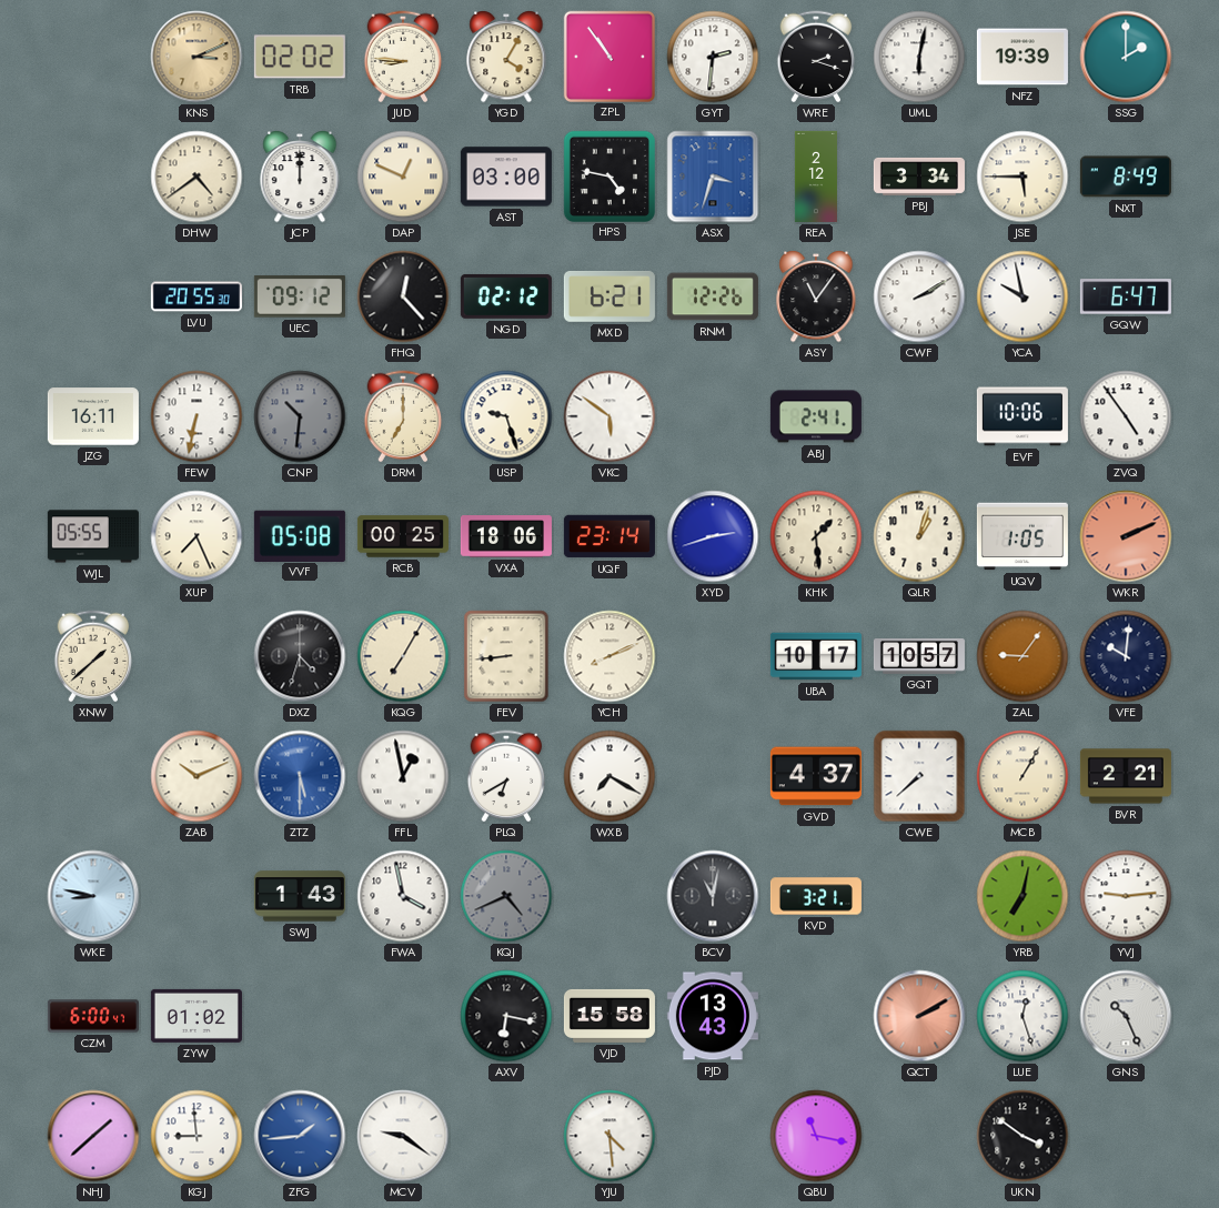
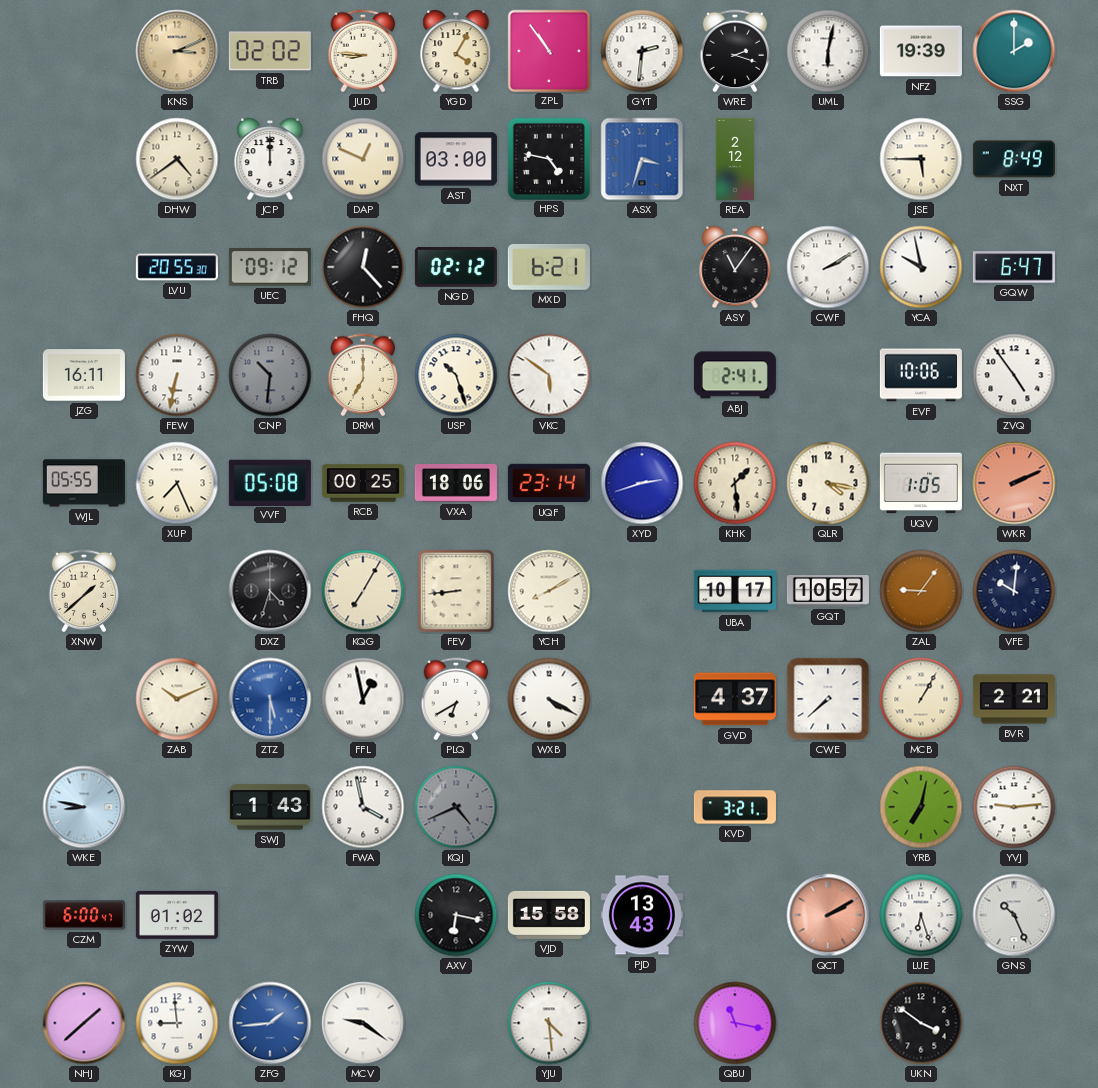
PBJ: 3:34 -> none
RNM: 12:26 -> none
USP: 9:27 -> 10:27
QLR: 1:03 -> 4:17
YCH: 8:11 -> 8:10
WXB: 7:20 -> 4:20
BCV: 11:02 -> none
LUE: 12:27 -> 6:27
